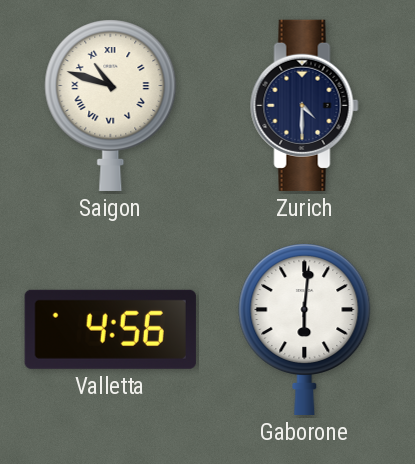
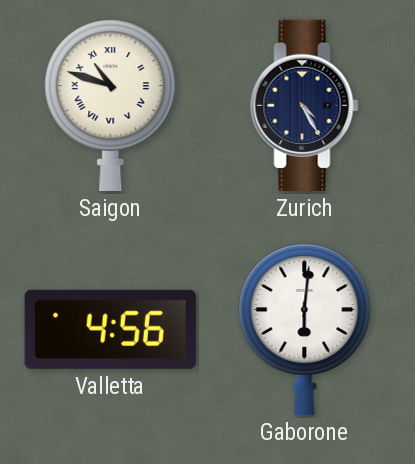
Zurich: 4:30 -> 4:25
